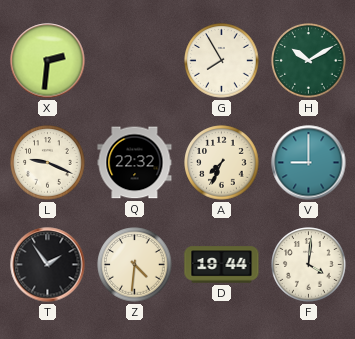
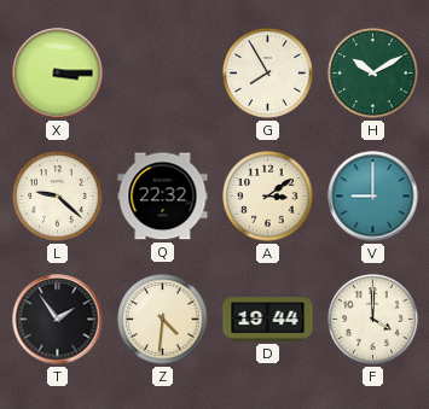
X: 2:31 -> 3:15
L: 9:19 -> 9:22
A: 7:34 -> 3:09
F: 4:01 -> 4:00
